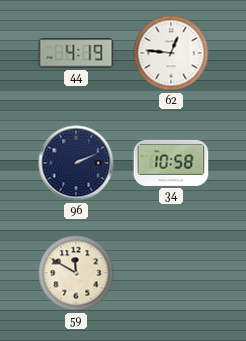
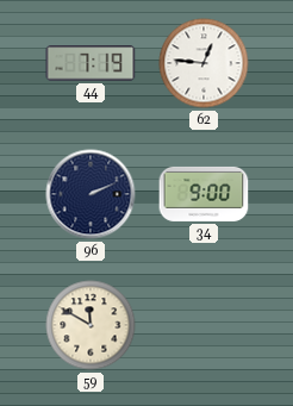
44: 4:19 -> 7:19
34: 10:58 -> 9:00
